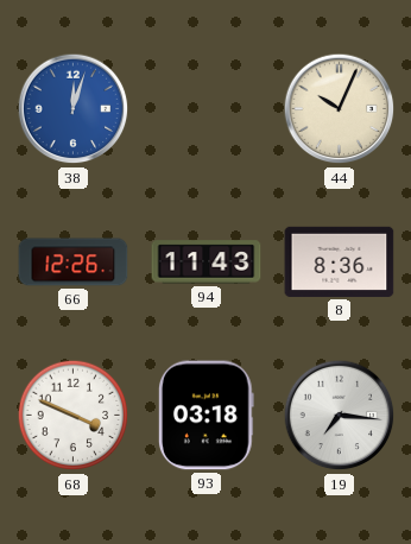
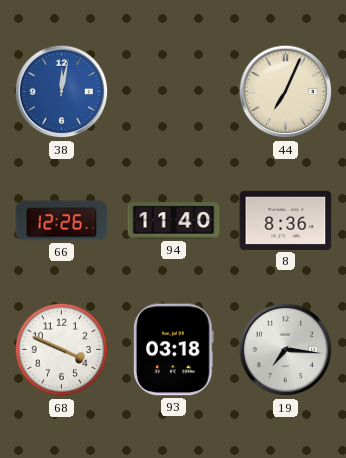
38: 12:03 -> 12:02
44: 10:04 -> 7:04
94: 11:43 -> 11:40
